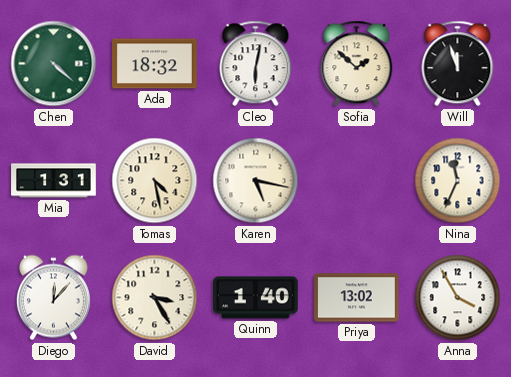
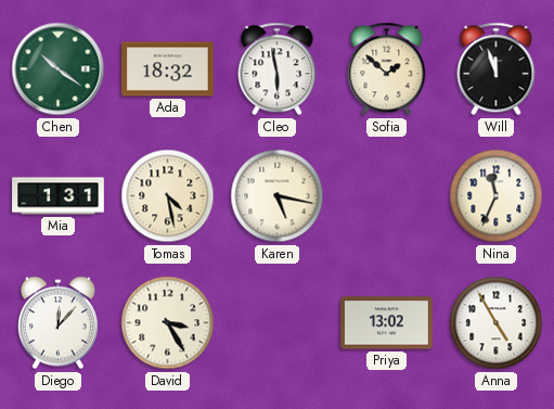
Chen: 4:22 -> 10:21
Cleo: 6:02 -> 5:58
Quinn: 1:40 -> none
Anna: 3:55 -> 4:55
